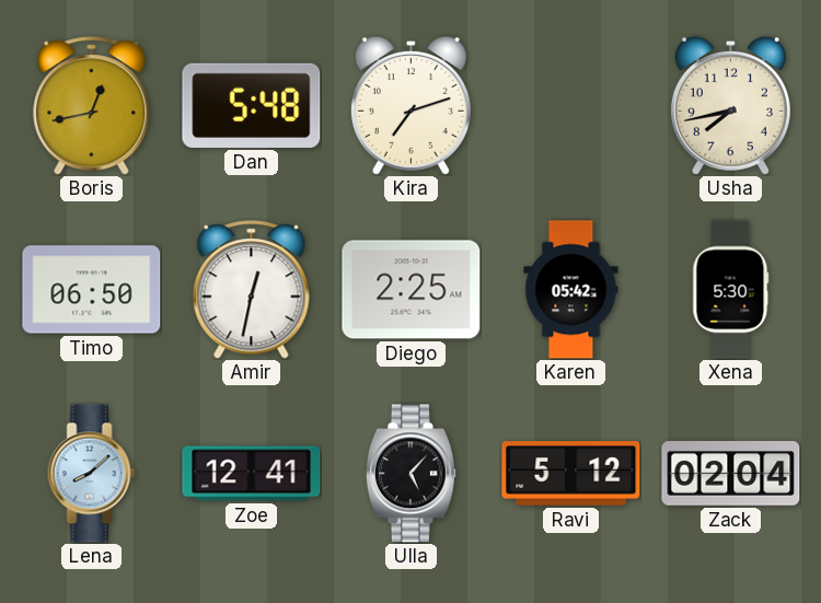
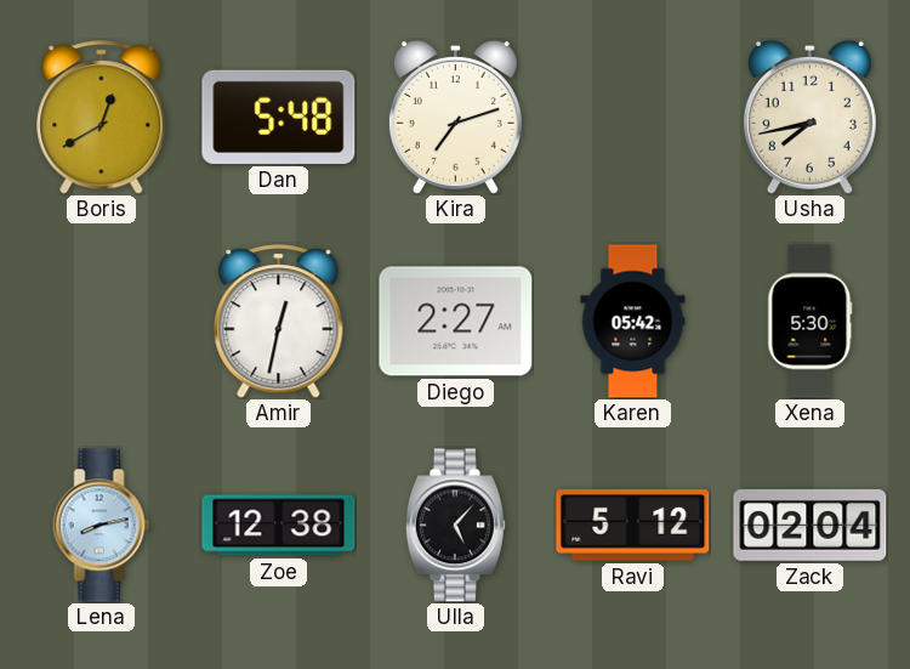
Boris: 12:43 -> 12:40
Timo: 06:50 -> none
Diego: 2:25 -> 2:27
Lena: 8:08 -> 8:13
Zoe: 12:41 -> 12:38
